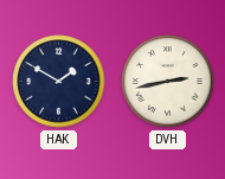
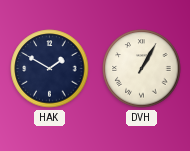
DVH: 2:43 -> 1:05
